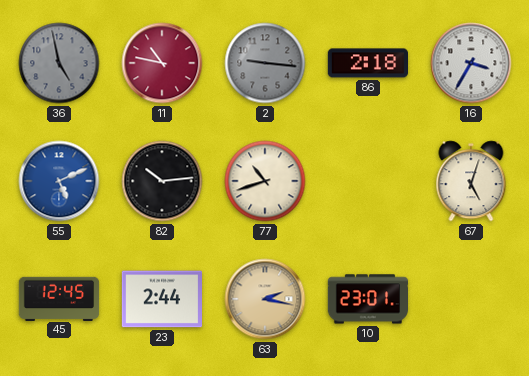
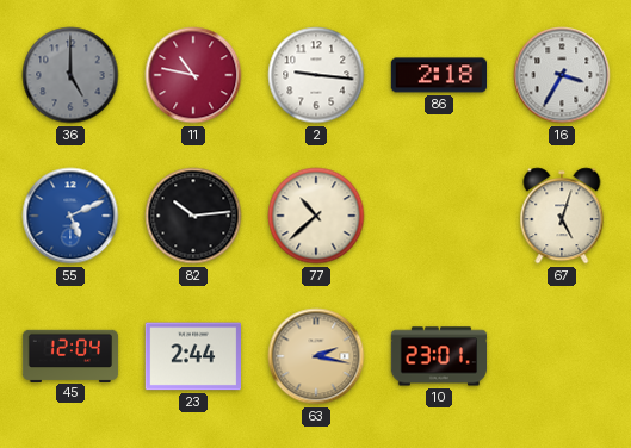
36: 4:58 -> 5:00
2 dial: grey -> white
77: 10:42 -> 10:38
45: 12:45 -> 12:04
